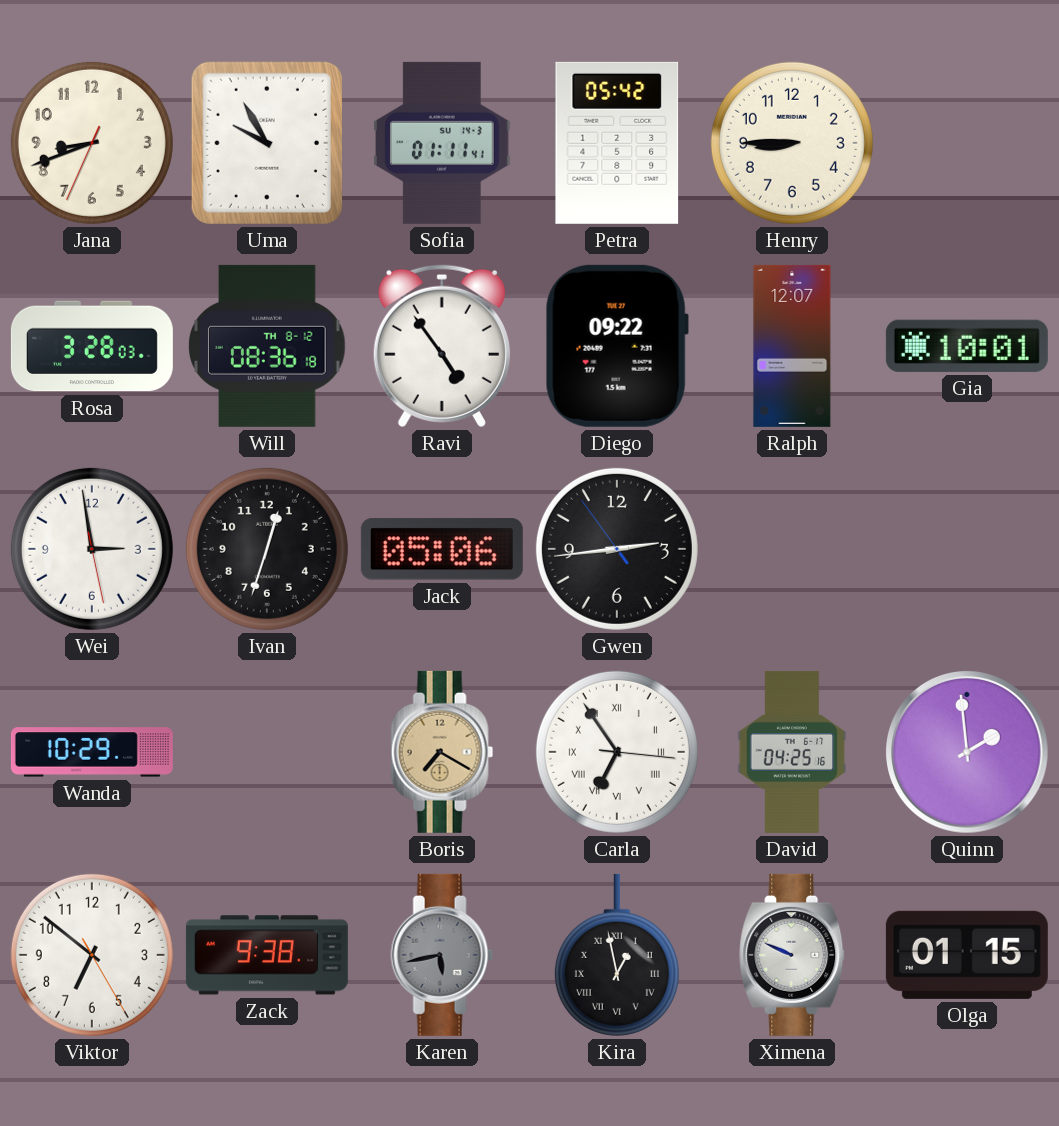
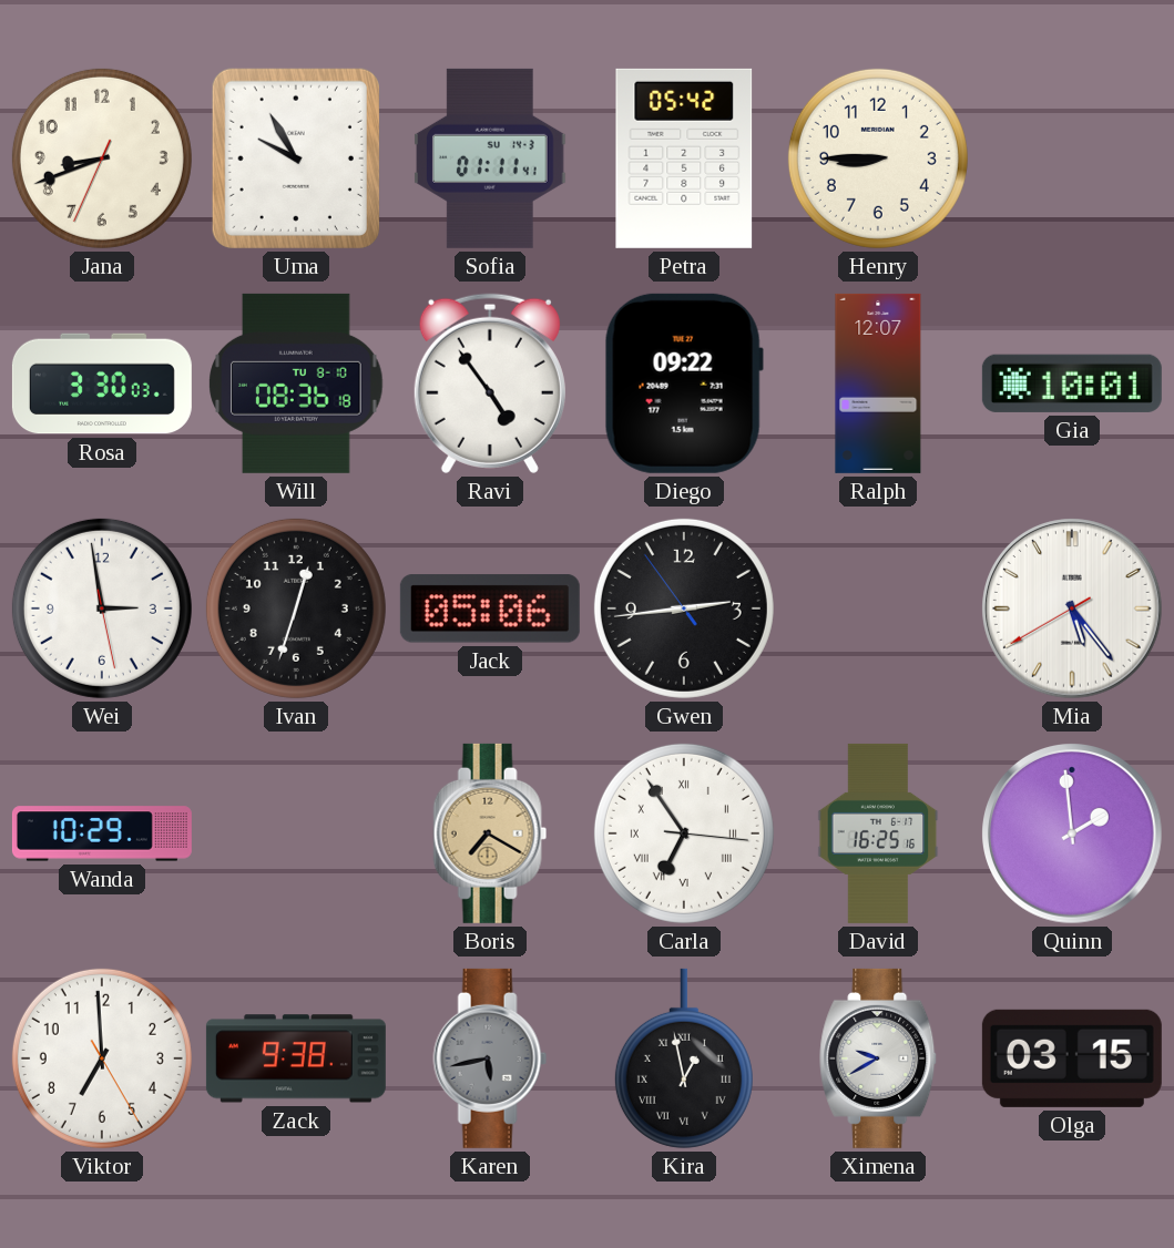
Rosa: 3:28 -> 3:30
Will date: TH 8-12 -> TU 8-10
Mia: none -> 5:23
David: 04:25 -> 16:25
Viktor: 6:51 -> 6:59
Ximena: 9:49 -> 9:40
Olga: 01:15 -> 03:15
